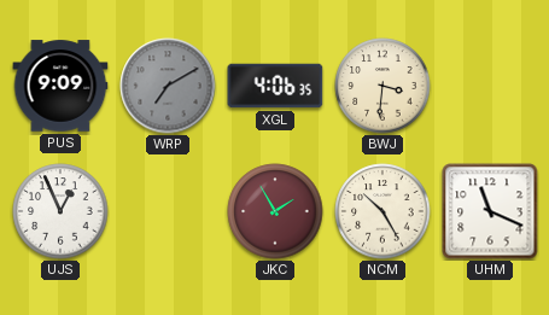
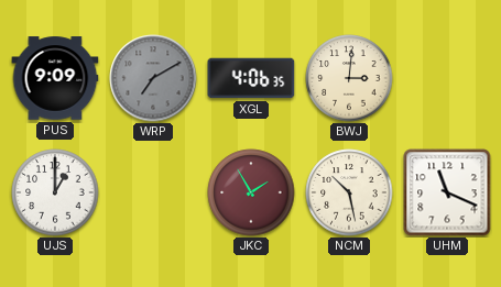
BWJ: 3:31 -> 3:01
UJS: 12:56 -> 1:00
NCM: 10:25 -> 10:28
